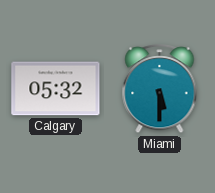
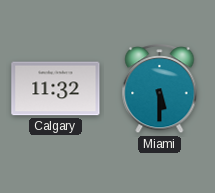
Calgary: 05:32 -> 11:32
